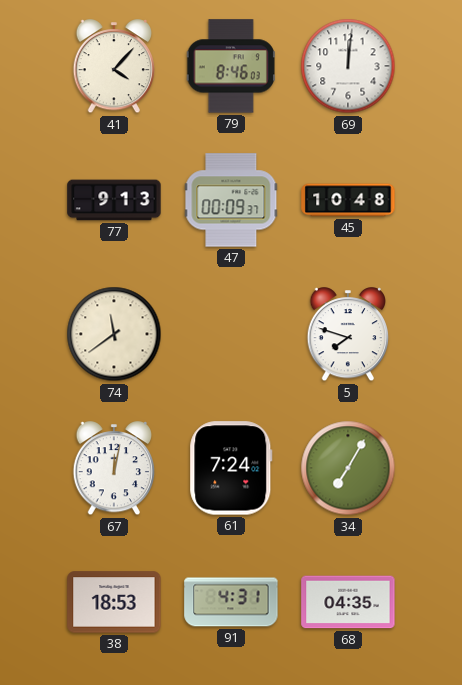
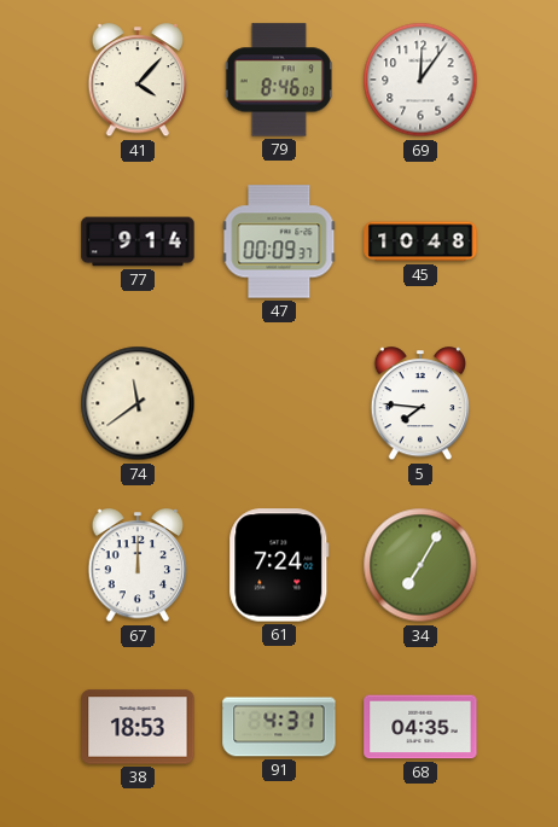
69: 12:01 -> 12:06
77: 9:13 -> 9:14
5: 7:48 -> 7:46
67: 12:02 -> 12:00
